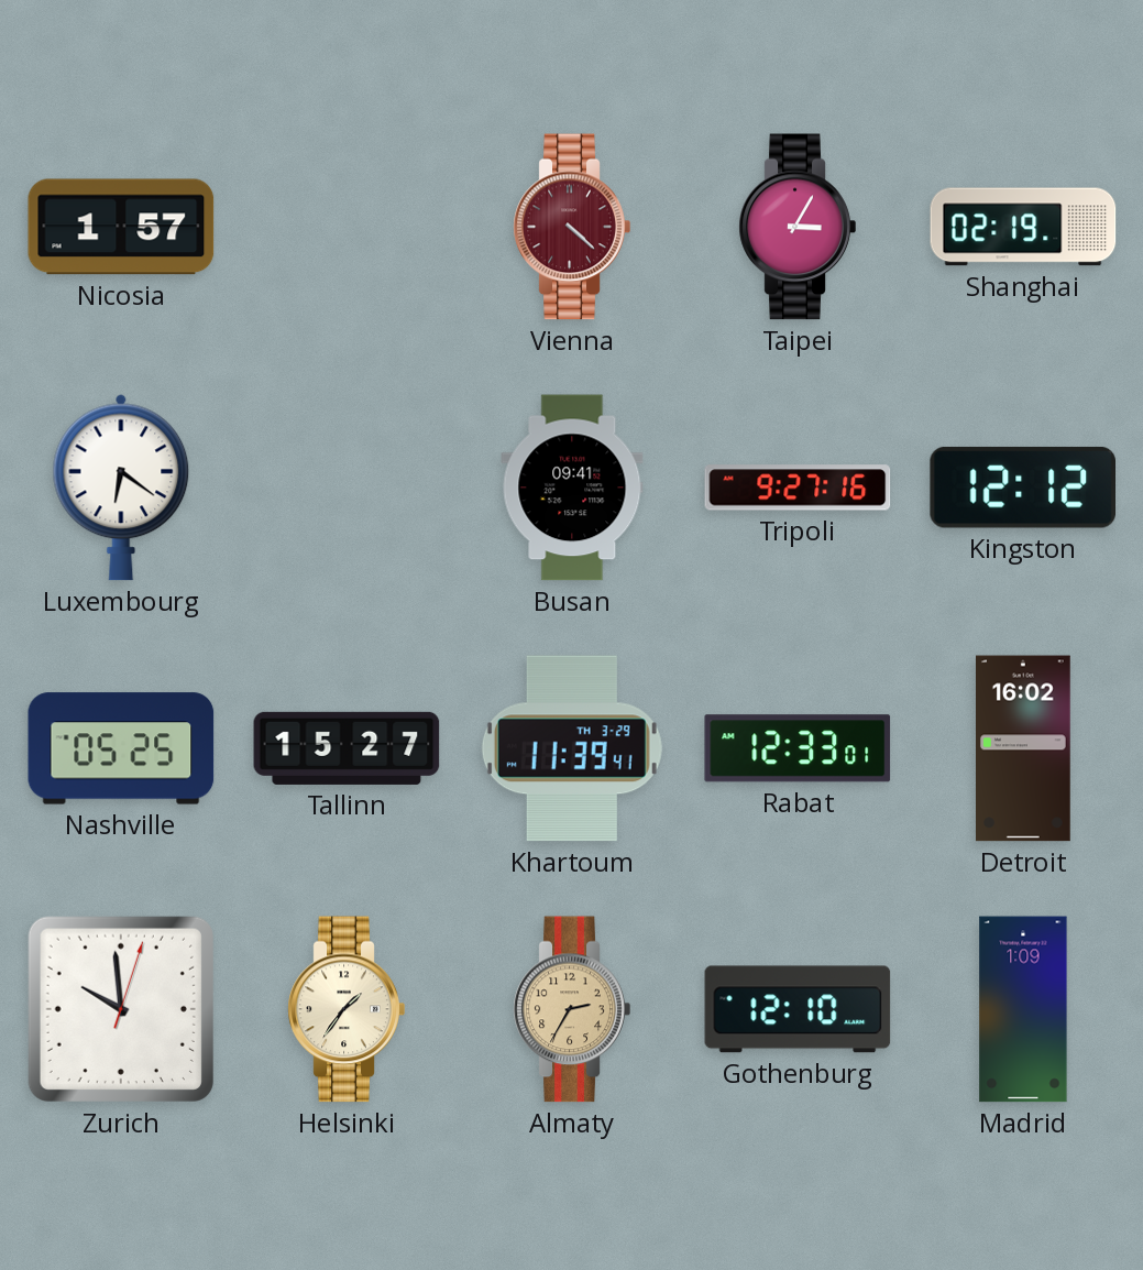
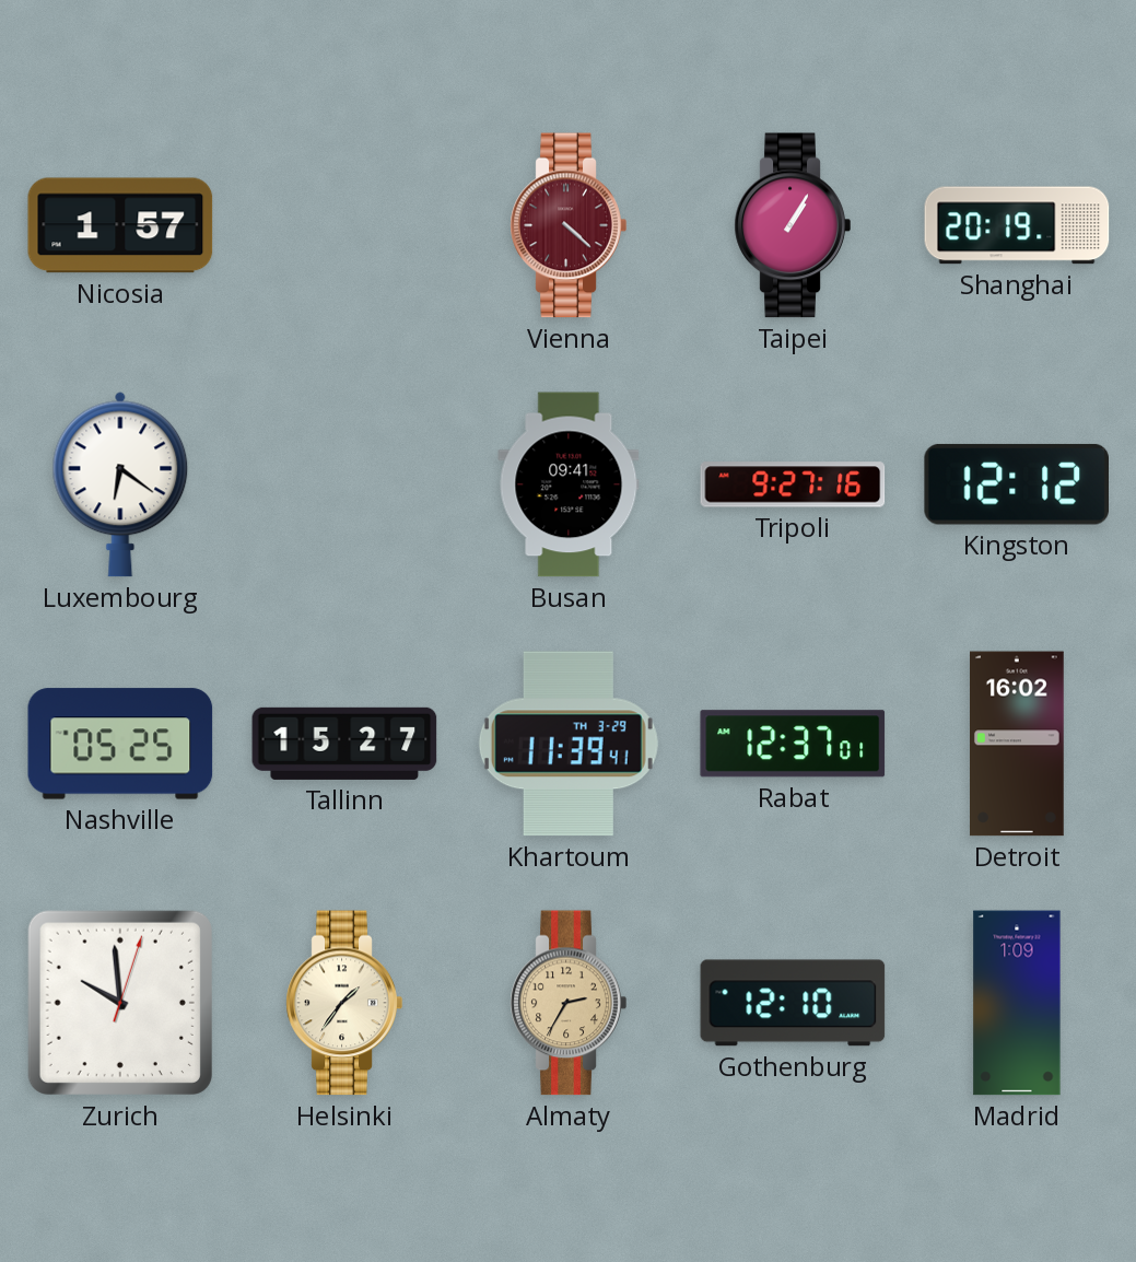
Taipei: 3:05 -> 1:05
Shanghai: 02:19 -> 20:19
Rabat: 12:33 -> 12:37
